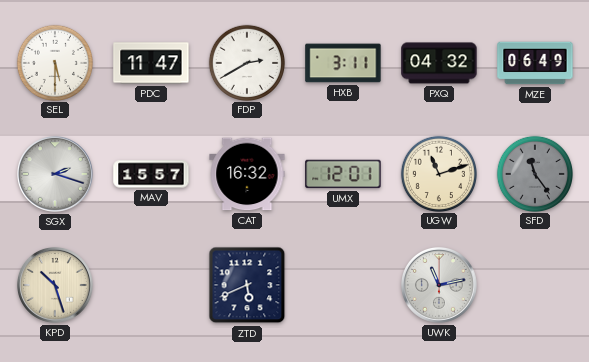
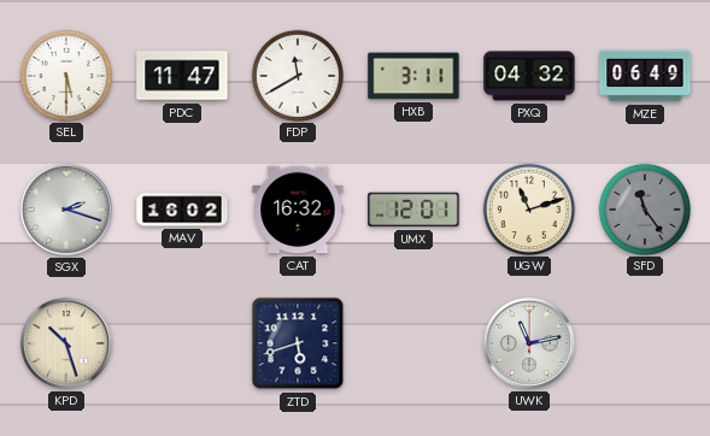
FDP: 2:40 -> 11:40
MAV: 15:57 -> 16:02
ZTD: 5:41 -> 5:42
